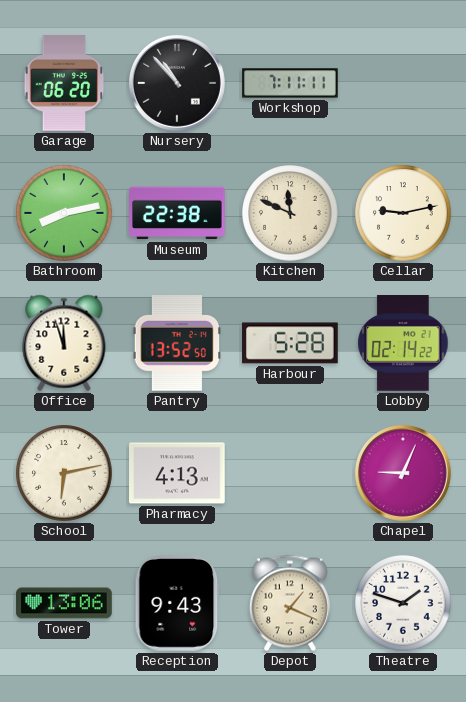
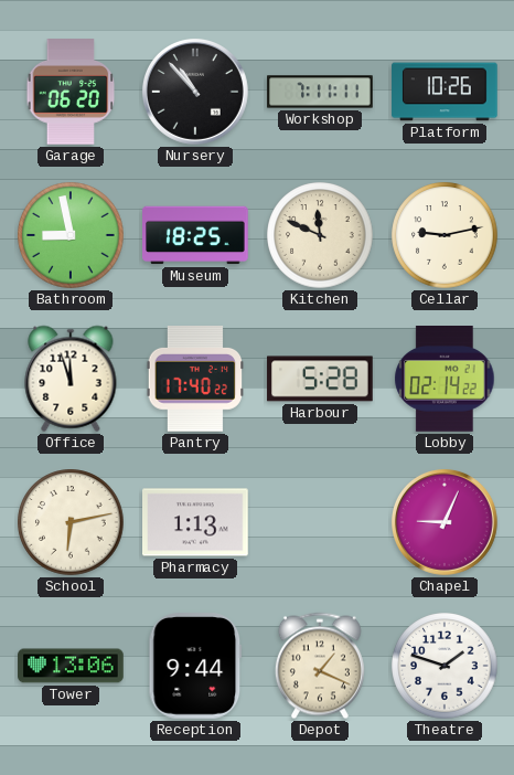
Platform: none -> 10:26
Bathroom: 8:13 -> 8:58
Museum: 22:38 -> 18:25
Pantry: 13:52 -> 17:40
Pharmacy: 4:13 -> 1:13
Reception: 9:43 -> 9:44
